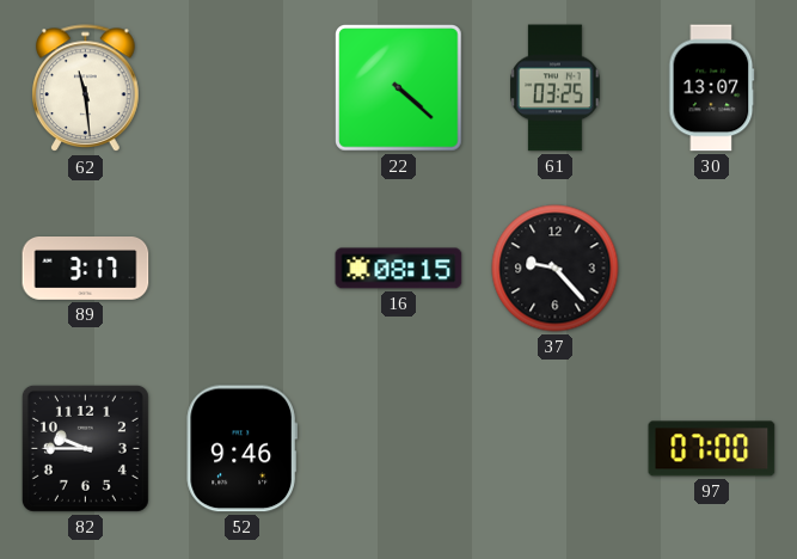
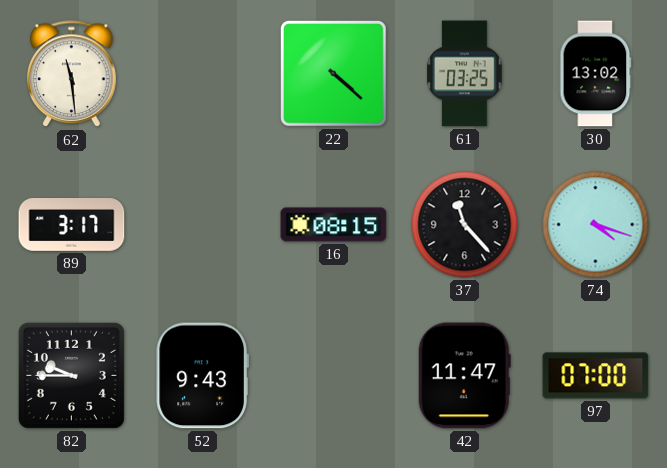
30: 13:07 -> 13:02
37: 9:23 -> 11:23
74: none -> 4:18
52: 9:46 -> 9:43
42: none -> 11:47
